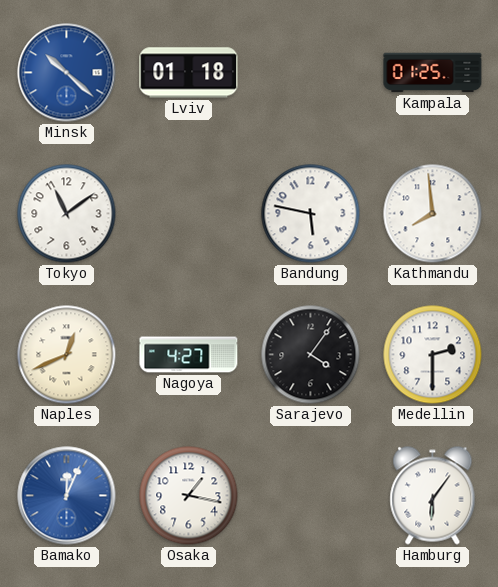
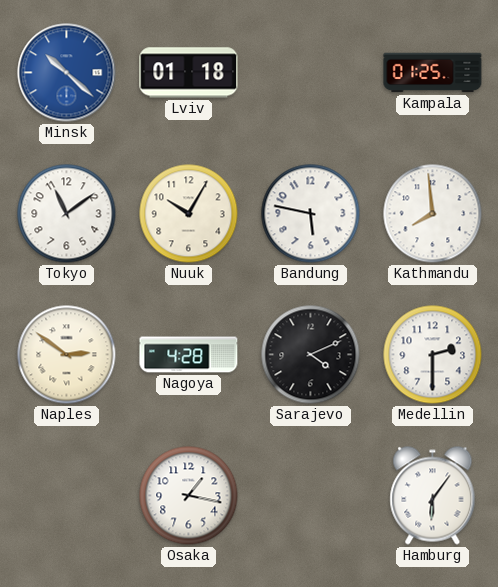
Nuuk: none -> 10:05
Naples: 12:41 -> 2:51
Nagoya: 4:27 -> 4:28
Sarajevo: 4:06 -> 4:11
Bamako: 12:04 -> none
